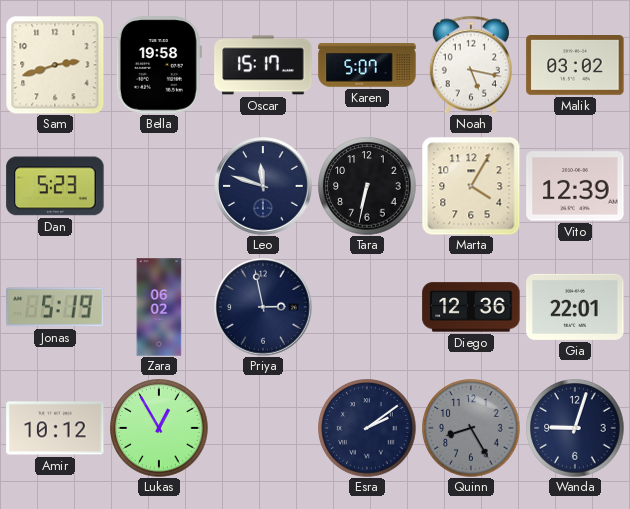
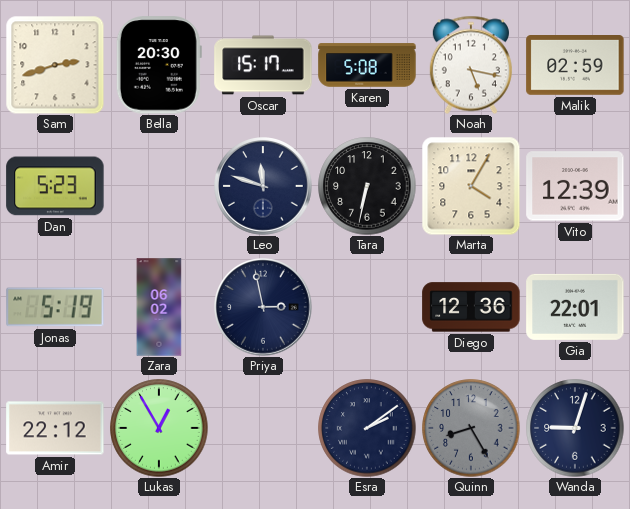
Bella: 19:58 -> 20:30
Karen: 5:07 -> 5:08
Malik: 03:02 -> 02:59
Amir: 10:12 -> 22:12
